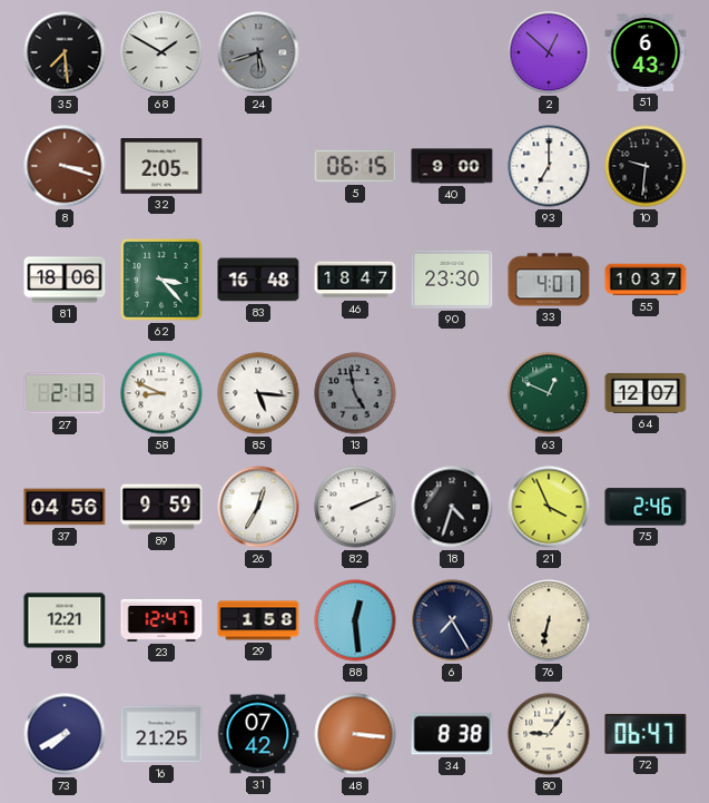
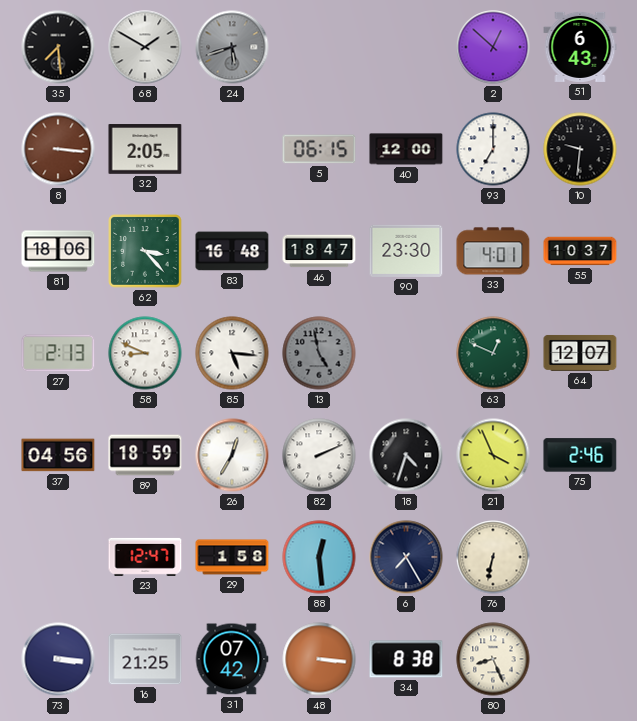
8: 3:18 -> 3:16
40: 9:00 -> 12:00
89: 9:59 -> 18:59
98: 12:21 -> none
73: 7:40 -> 3:16
80: 9:06 -> 8:26
72: 06:47 -> none
